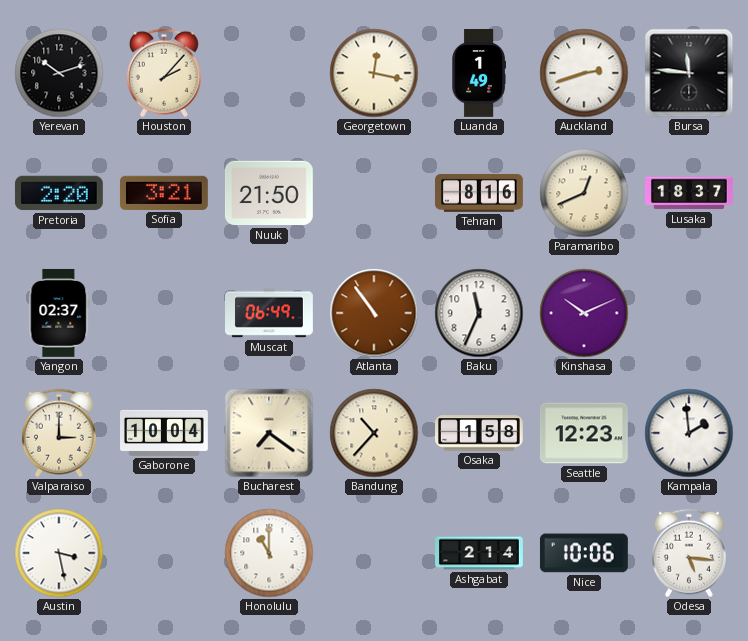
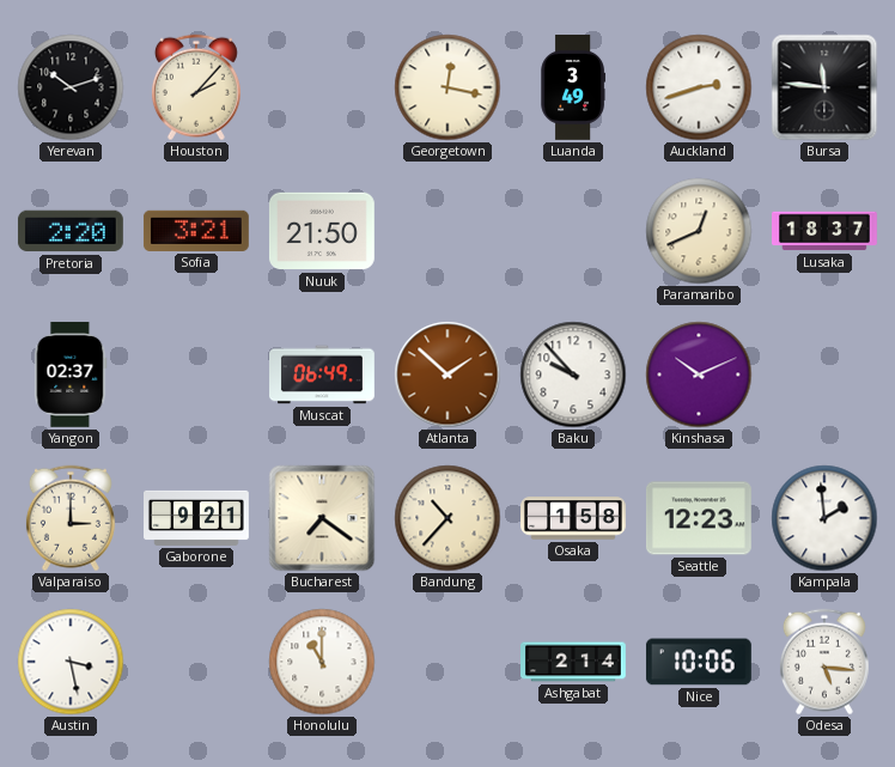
Luanda: 1:49 -> 3:49
Tehran: 8:16 -> none
Atlanta: 10:54 -> 1:52
Baku: 11:34 -> 9:53
Gaborone: 10:04 -> 9:21
